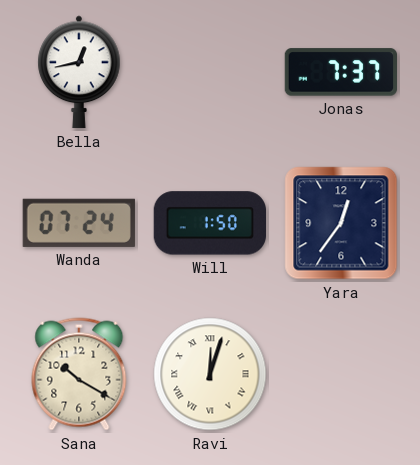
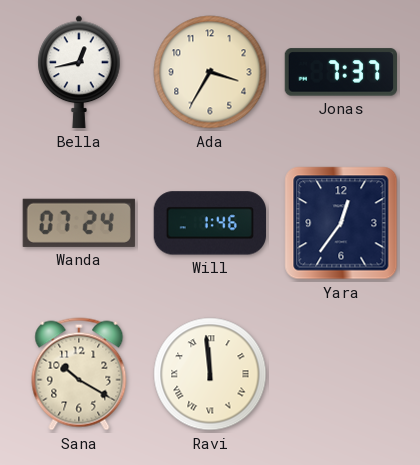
Ada: none -> 3:35
Will: 1:50 -> 1:46
Ravi: 12:03 -> 11:59
